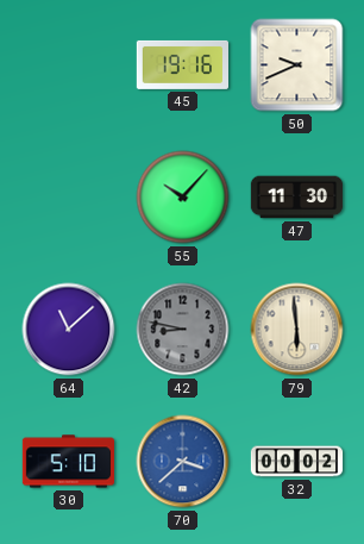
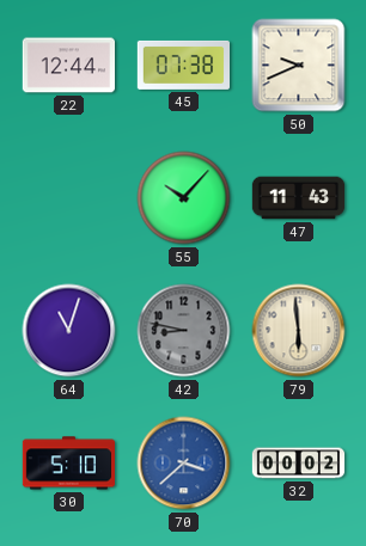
22: none -> 12:44
45: 19:16 -> 07:38
47: 11:30 -> 11:43
64: 11:08 -> 11:03
